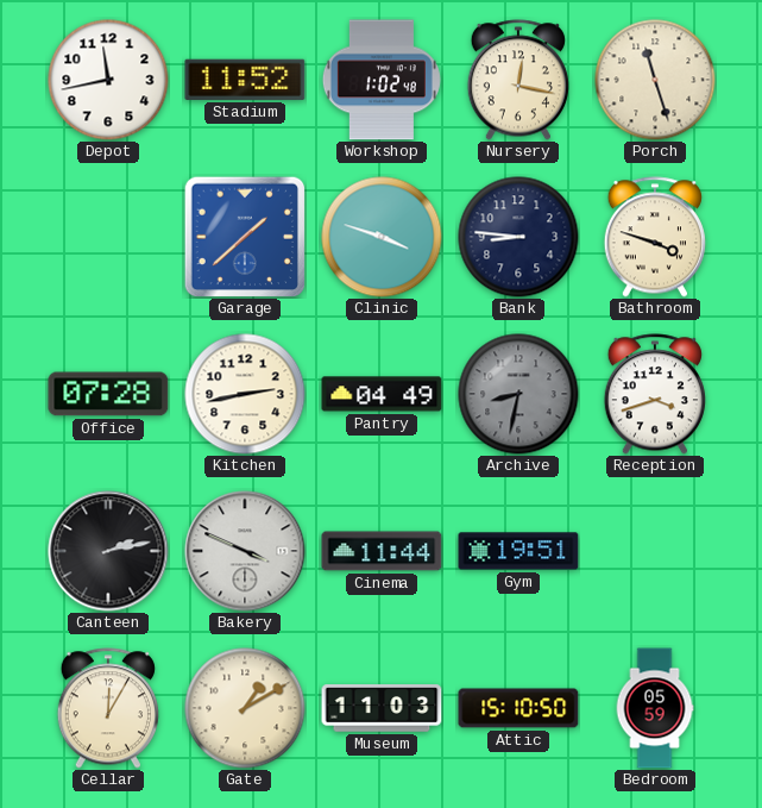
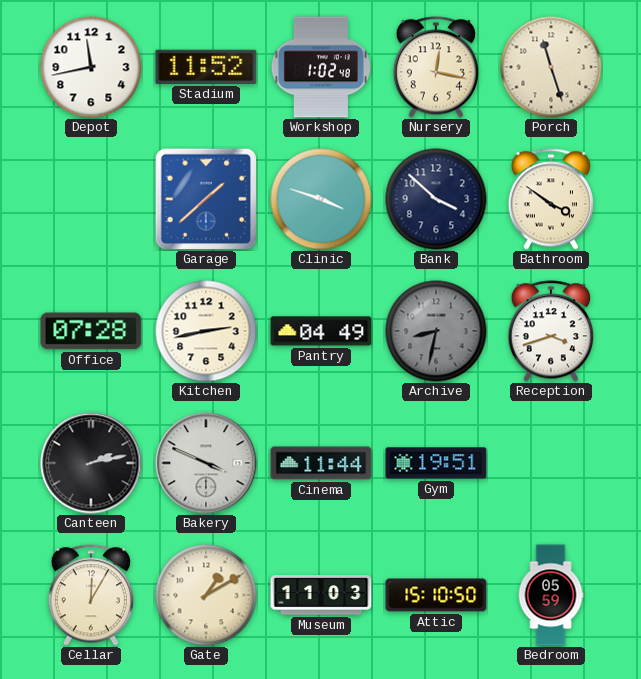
Bank: 8:46 -> 3:52
Bathroom: 3:48 -> 3:51
